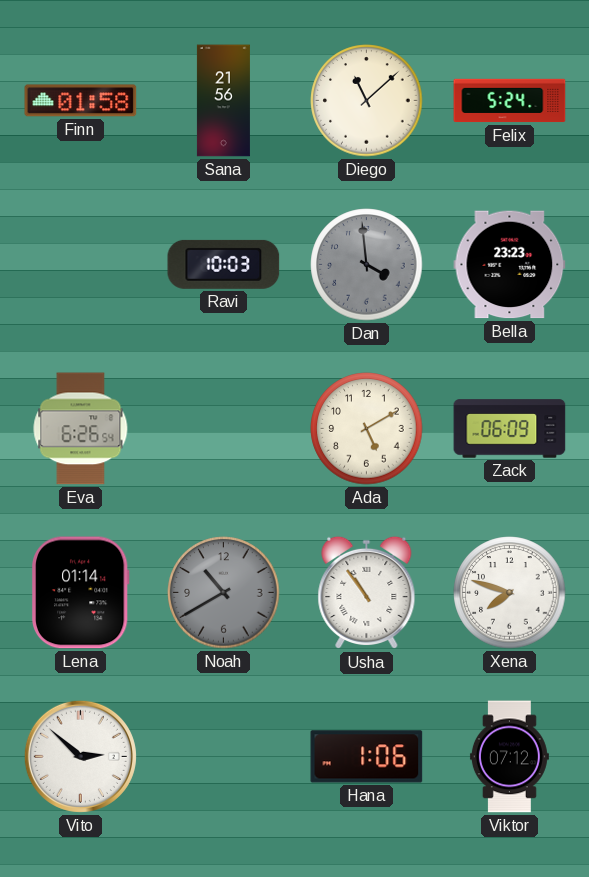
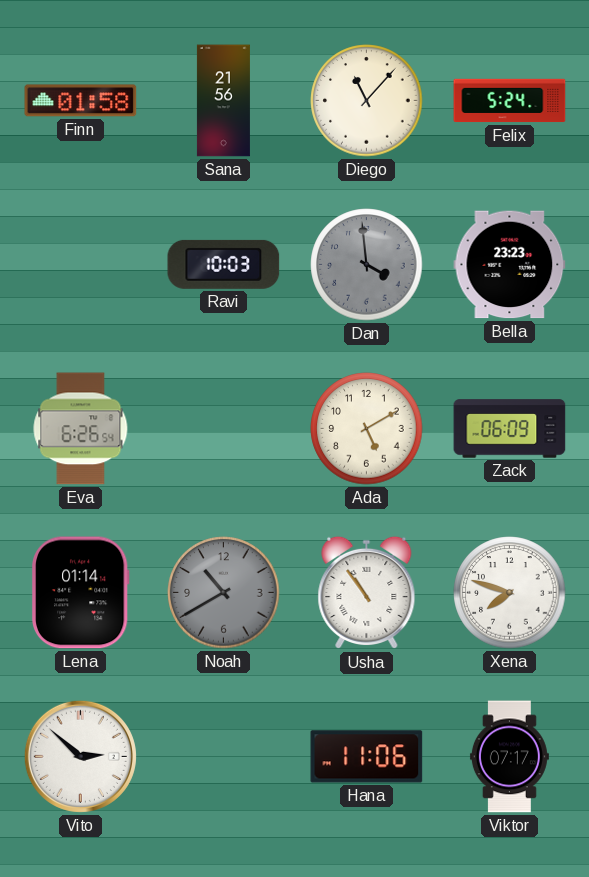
Diego: 11:08 -> 11:07
Hana: 1:06 -> 11:06
Viktor: 07:12 -> 07:17
